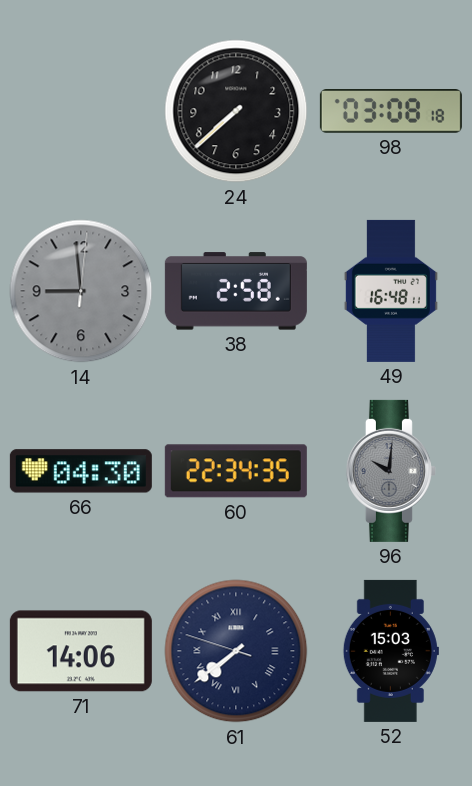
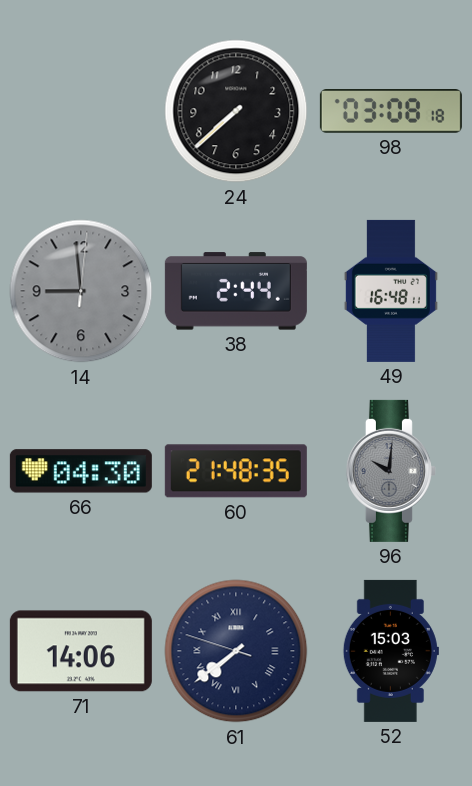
38: 2:58 -> 2:44
60: 22:34 -> 21:48
